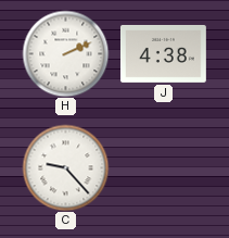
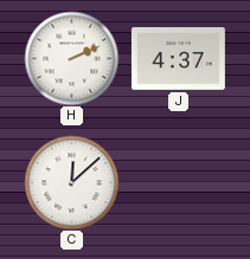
J: 4:38 -> 4:37
C: 9:23 -> 12:08
